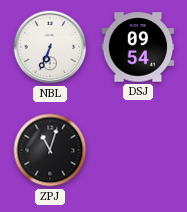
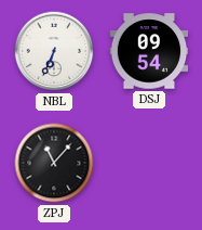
ZPJ: 11:03 -> 11:07
